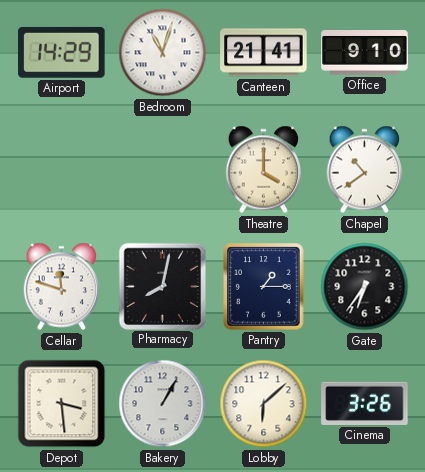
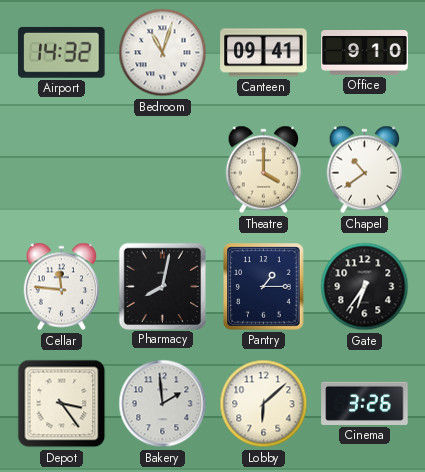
Airport: 14:29 -> 14:32
Canteen: 21:41 -> 09:41
Cellar: 11:48 -> 11:46
Depot: 3:29 -> 3:24
Bakery: 1:05 -> 1:59
